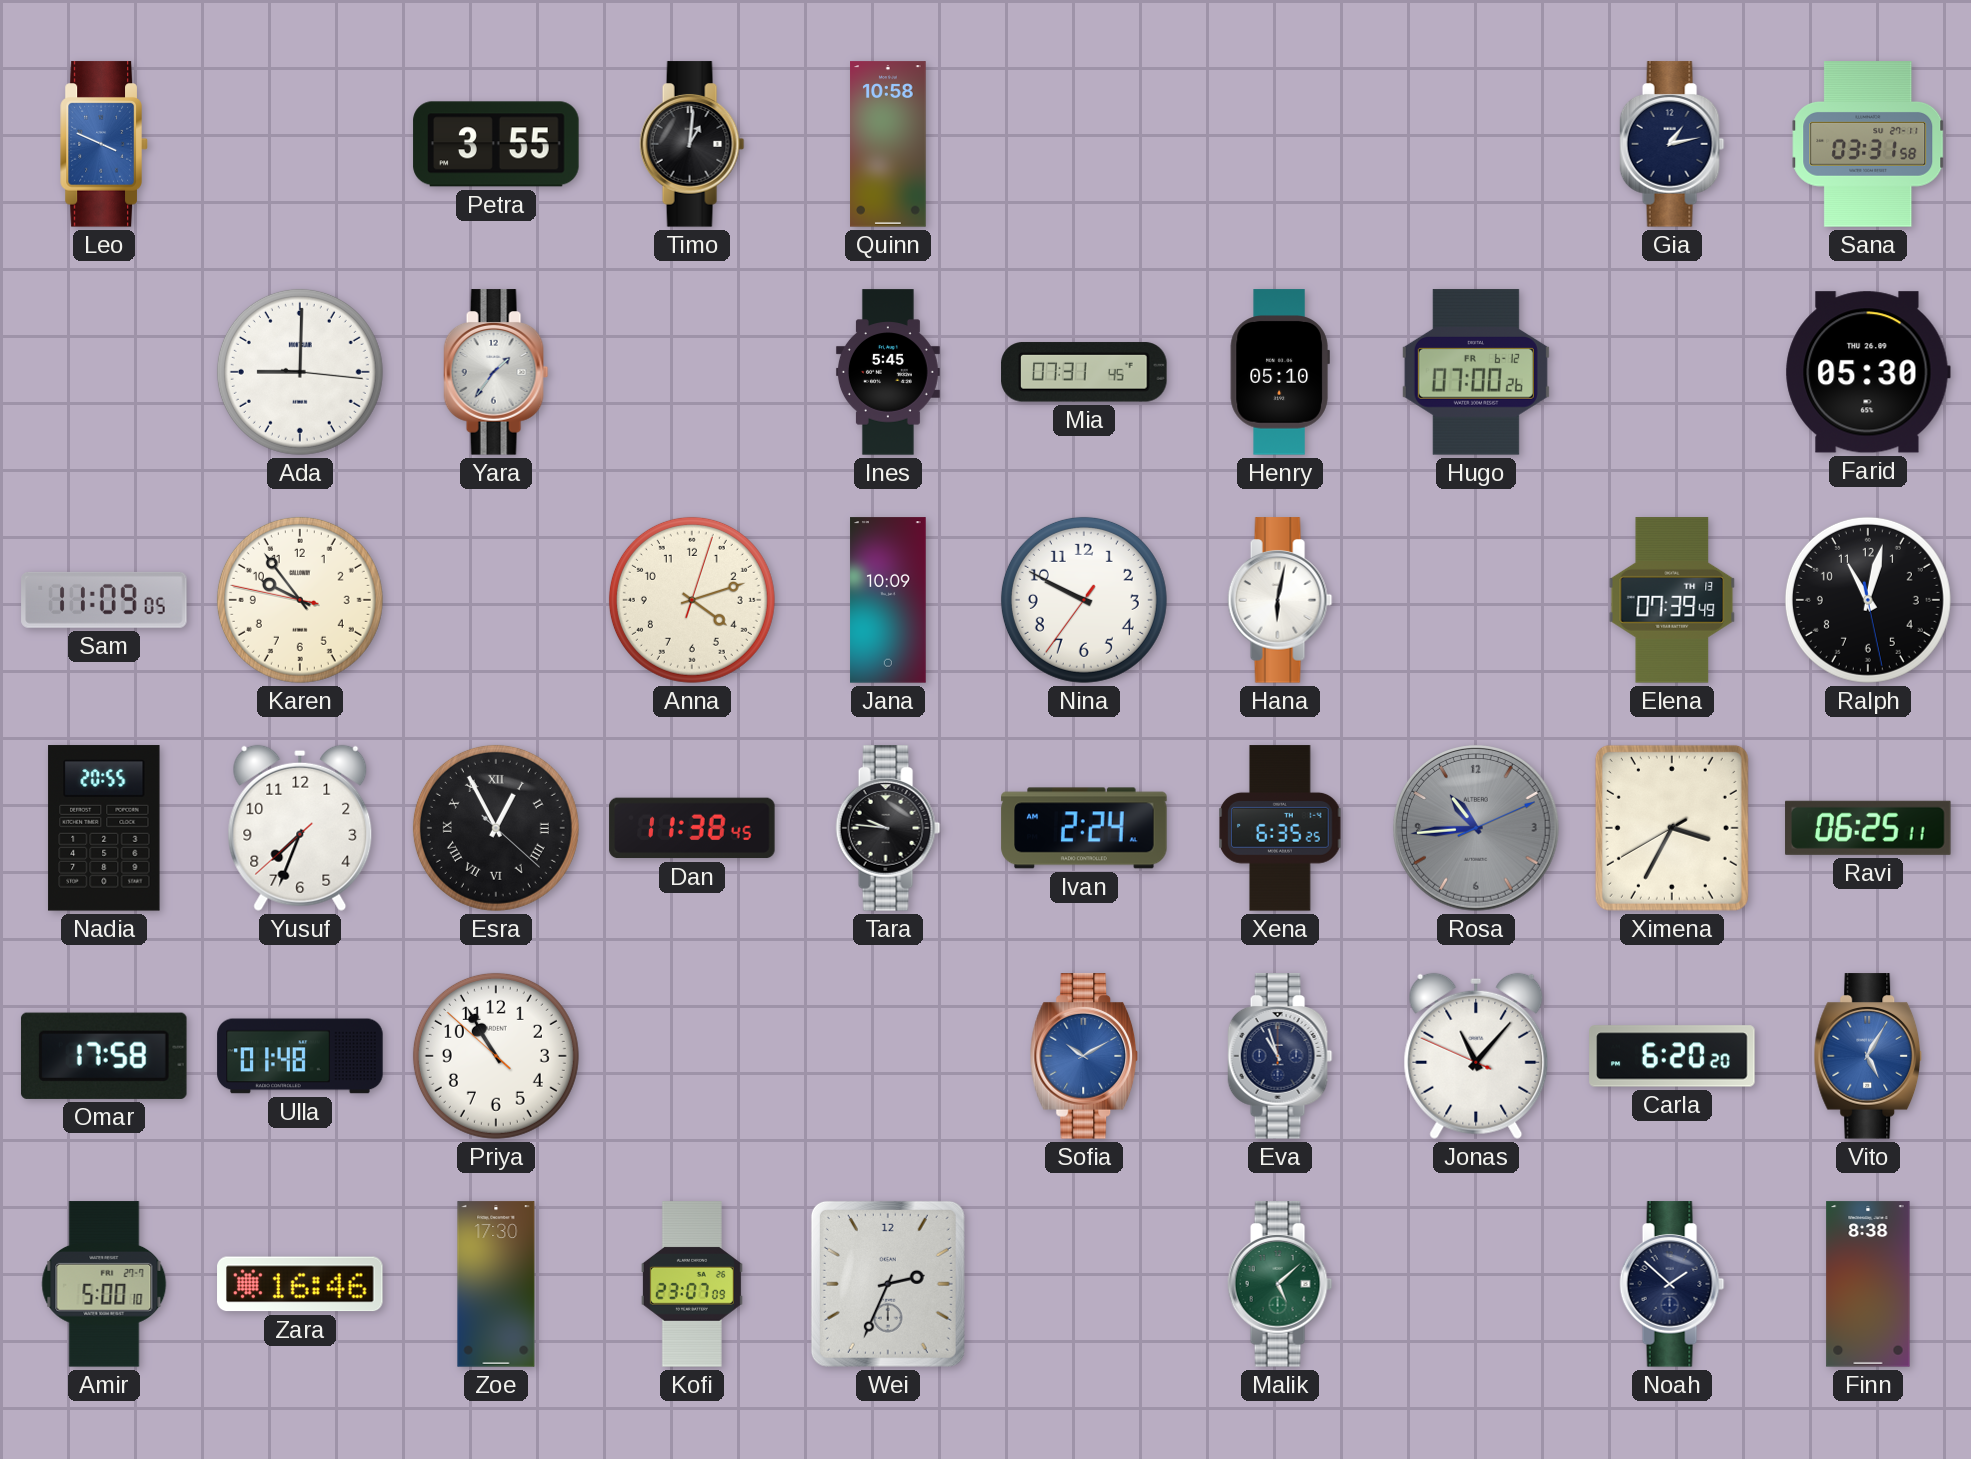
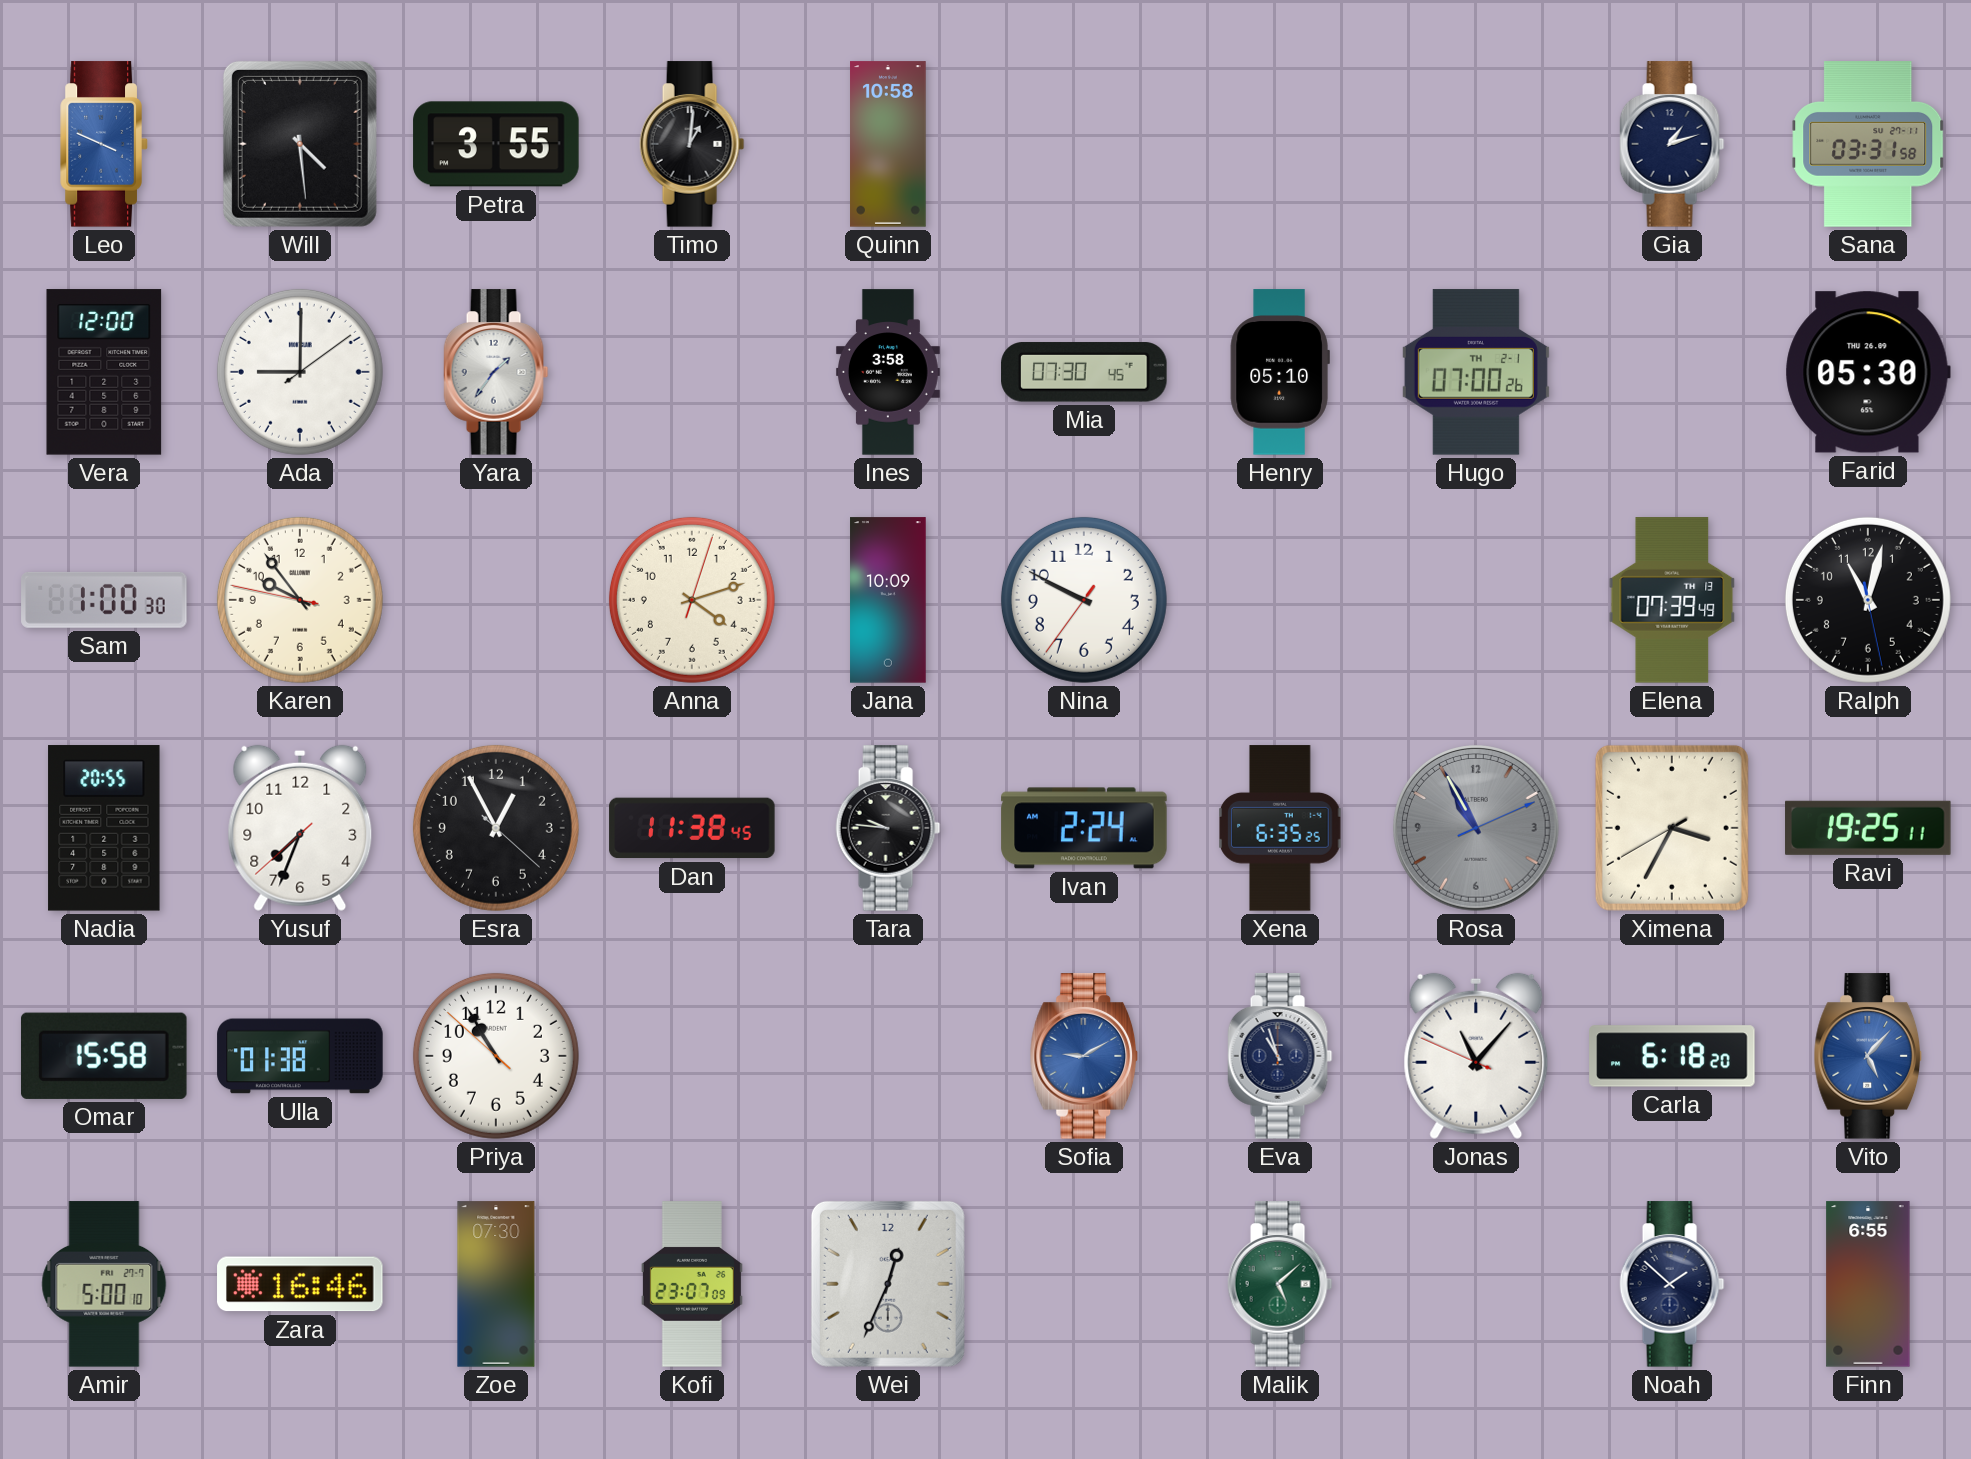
Will: none -> 4:29
Gia: 1:13 -> 1:12
Vera: none -> 12:00
Ada: 9:00:16 -> 9:00:09
Ines: 5:45 -> 3:58
Mia: 07:31 -> 07:30
Hugo date: FR 6-12 -> TH 2-1
Sam: 11:09 -> 1:00
Hana: 6:02 -> none
Esra numerals: Roman -> Arabic
Rosa: 10:44 -> 10:55
Ravi: 06:25 -> 19:25
Omar: 17:58 -> 15:58
Ulla: 01:48 -> 01:38
Sofia: 10:10 -> 9:10
Carla: 6:20 -> 6:18
Vito: 5:05 -> 5:07
Zoe: 17:30 -> 07:30
Wei: 2:34 -> 12:34
Finn: 8:38 -> 6:55
